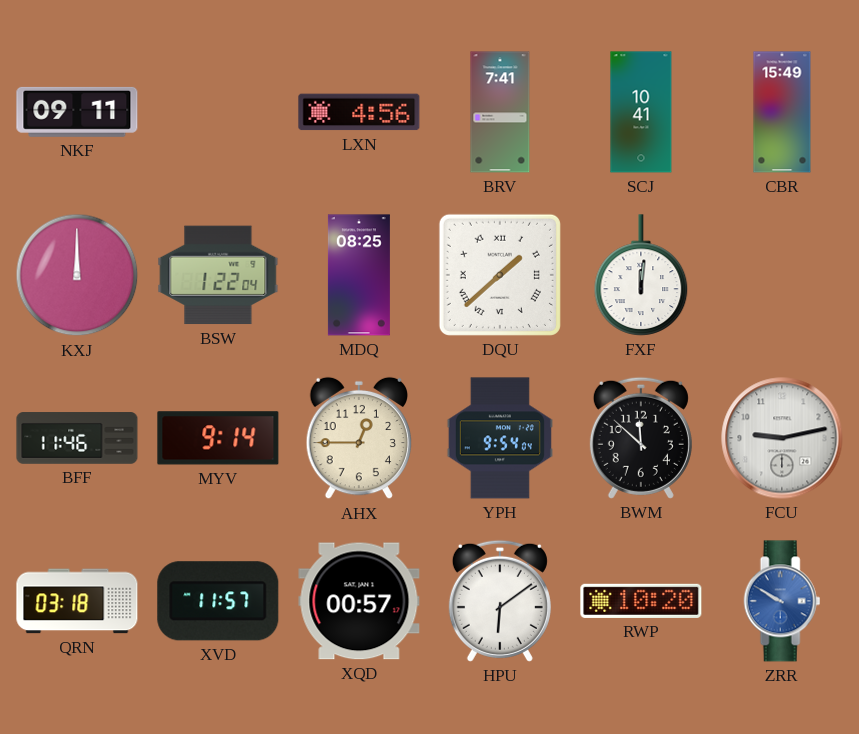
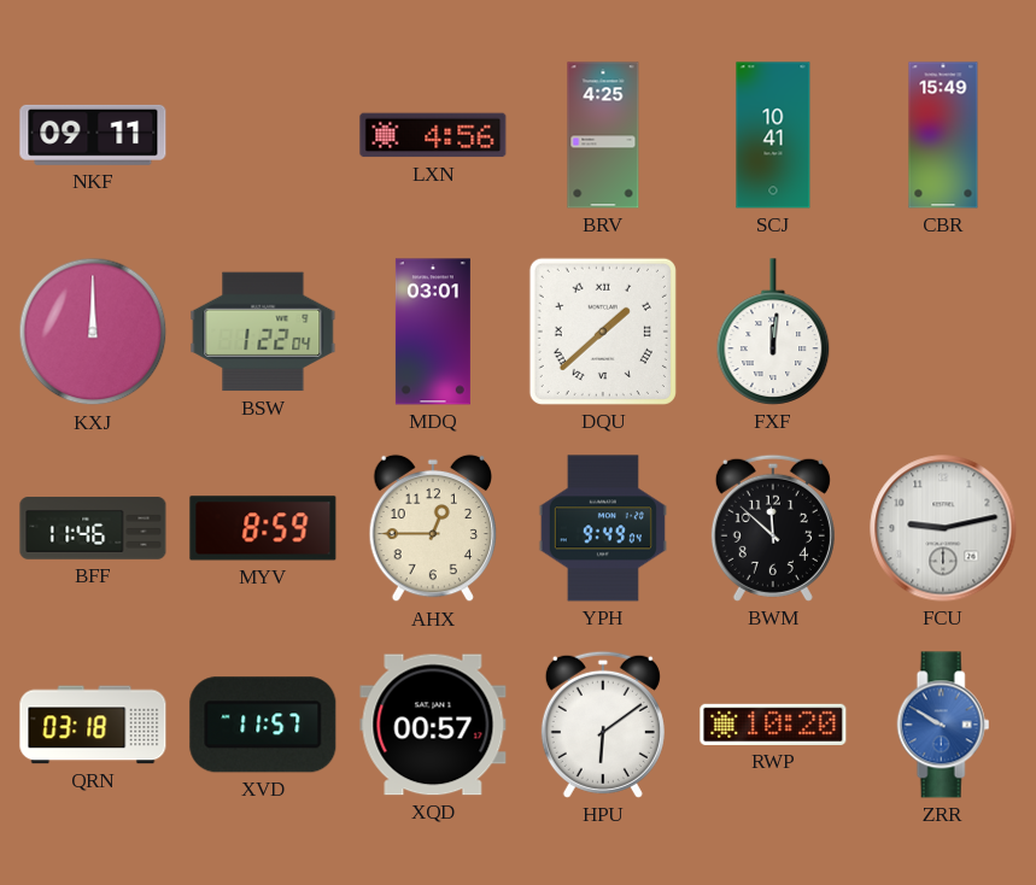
BRV: 7:41 -> 4:25
MDQ: 08:25 -> 03:01
MYV: 9:14 -> 8:59
YPH: 9:54 -> 9:49
